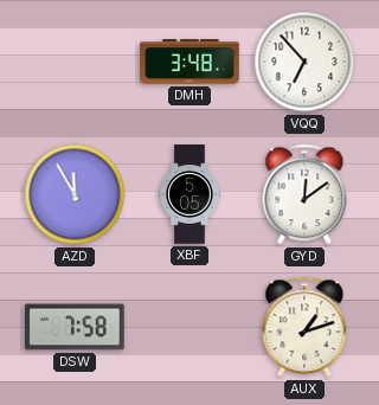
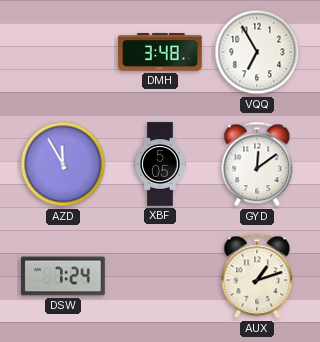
VQQ: 6:53 -> 6:55
DSW: 7:58 -> 7:24
